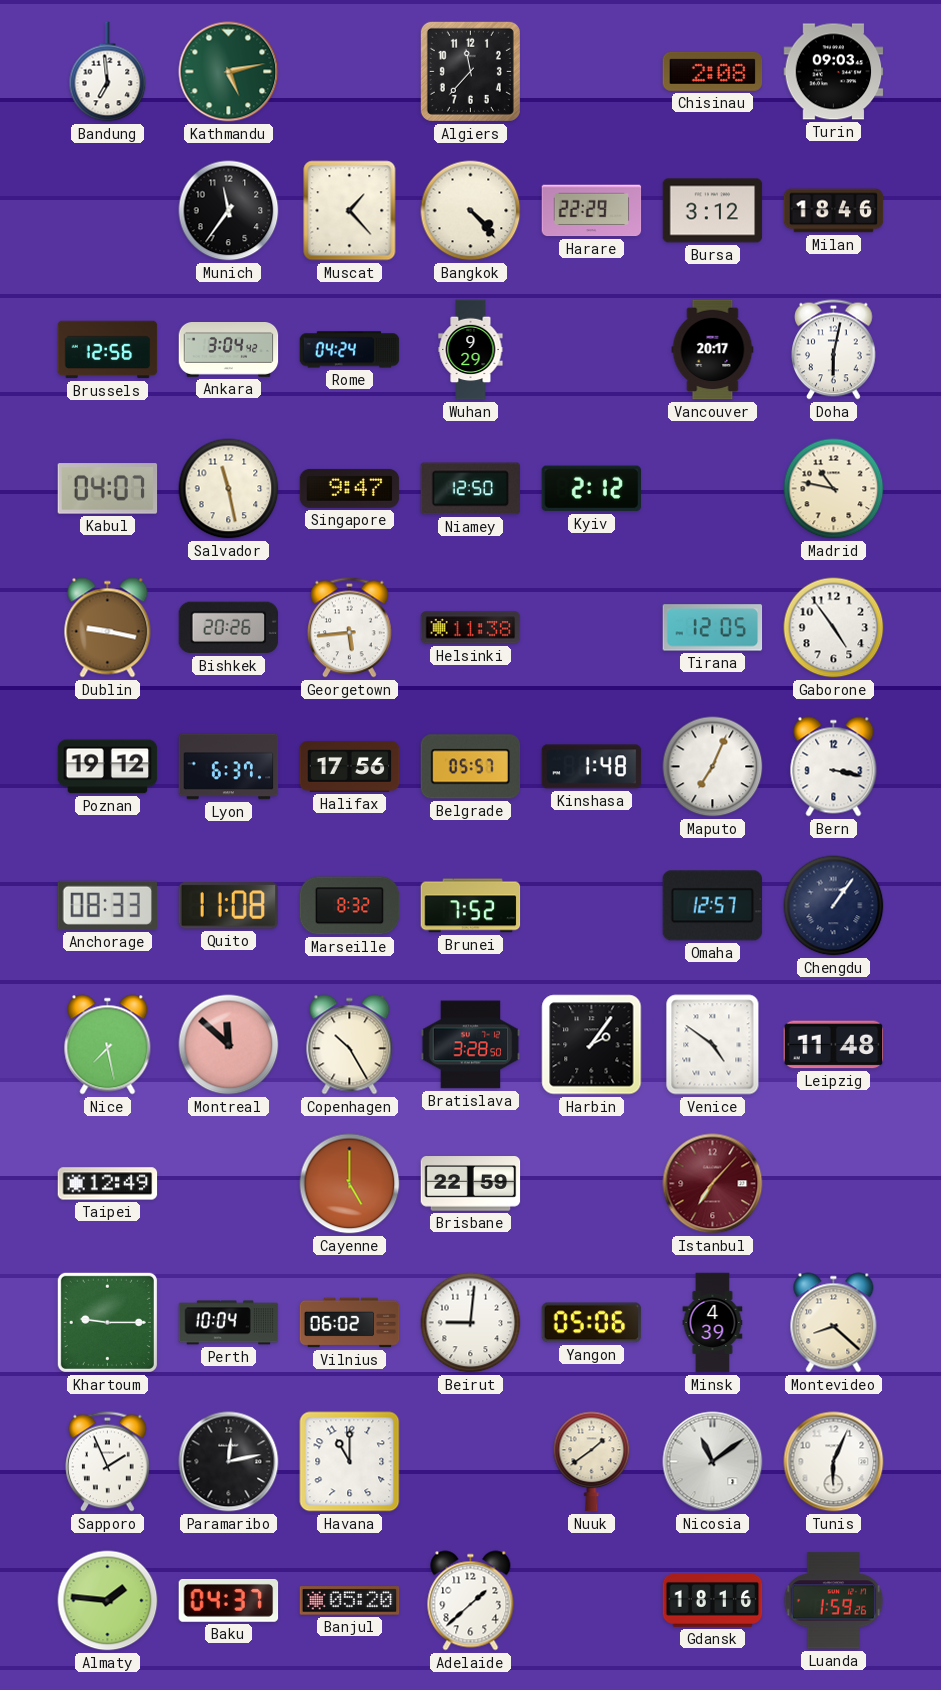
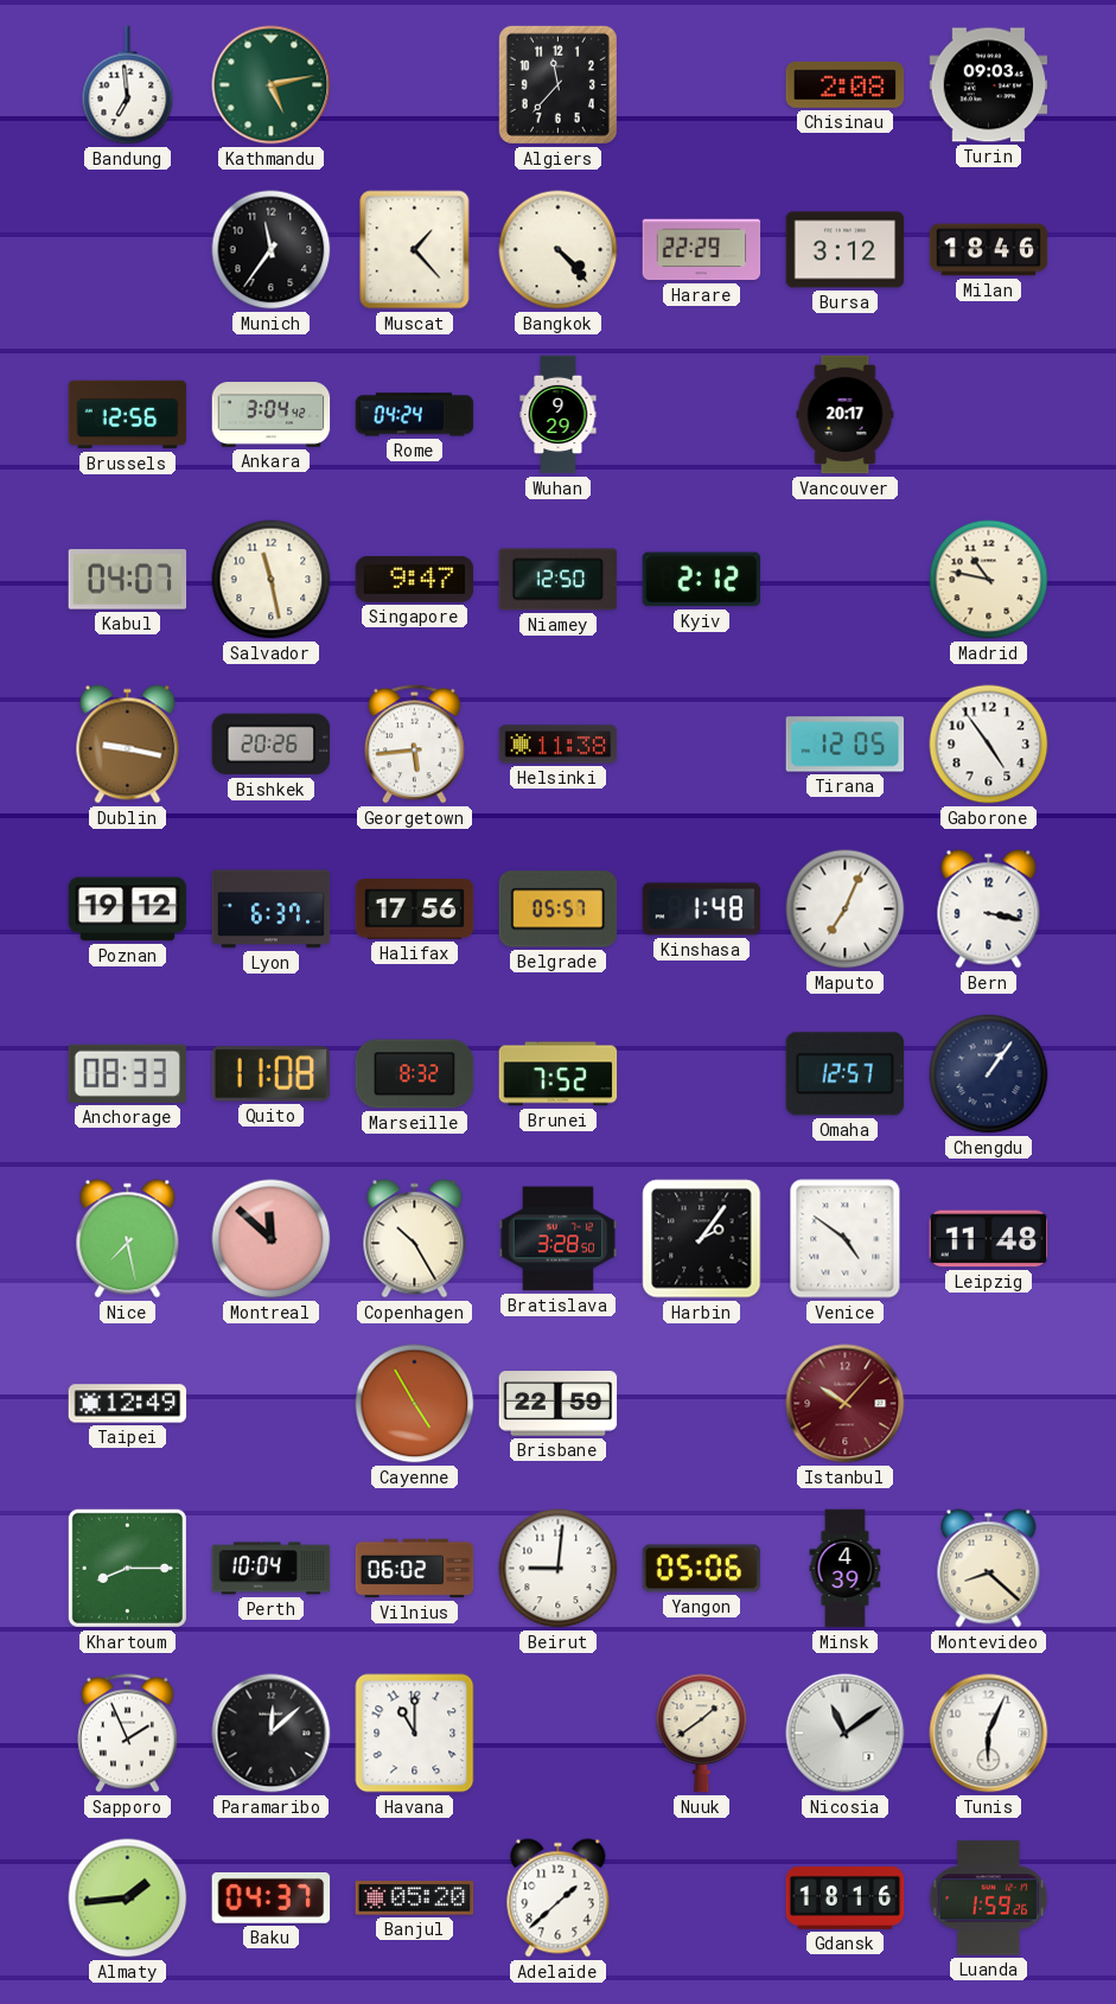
Doha: 6:02 -> none
Cayenne: 5:00 -> 4:55
Istanbul: 7:07 -> 10:07
Khartoum: 9:15 -> 8:15
Paramaribo: 12:13 -> 12:08
Almaty: 1:46 -> 1:44
